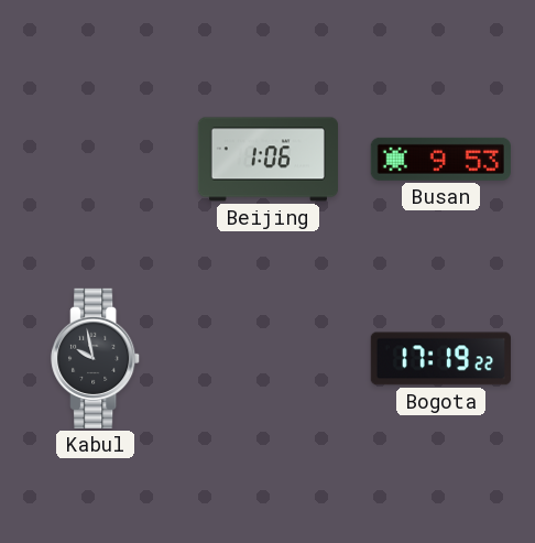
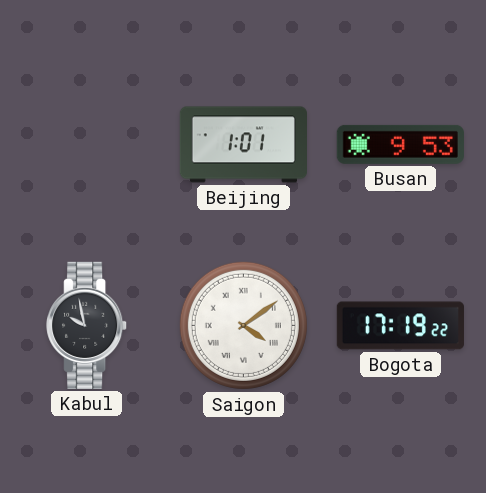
Beijing: 1:06 -> 1:01
Saigon: none -> 4:09
